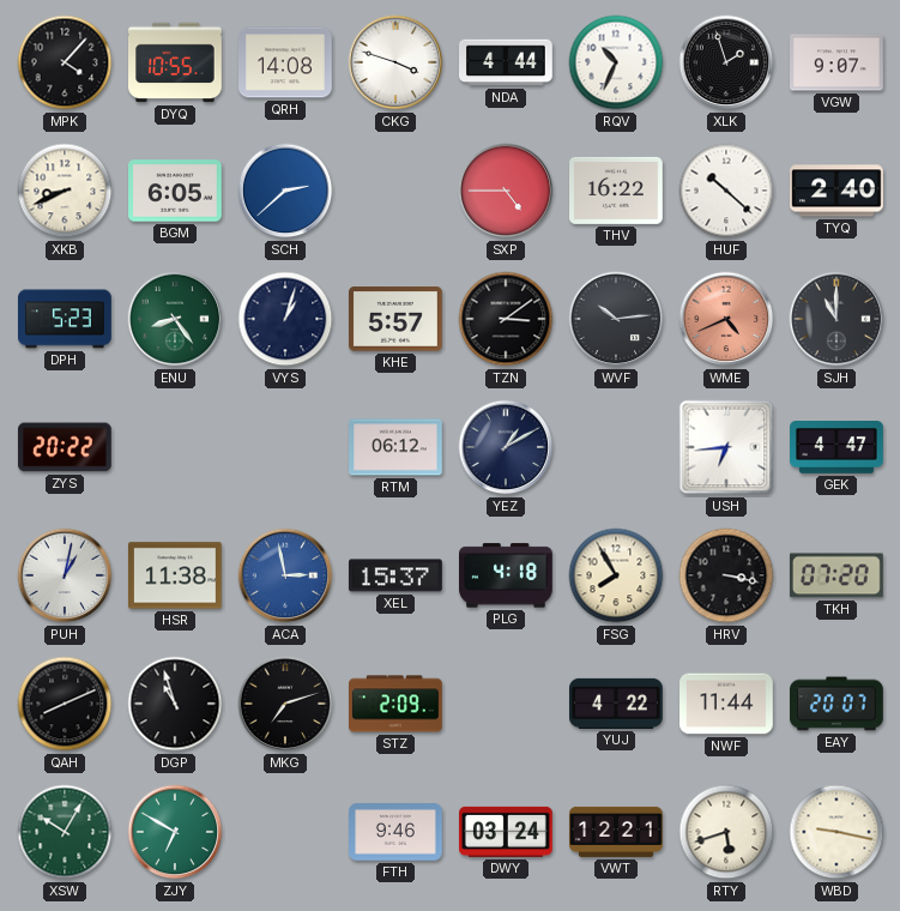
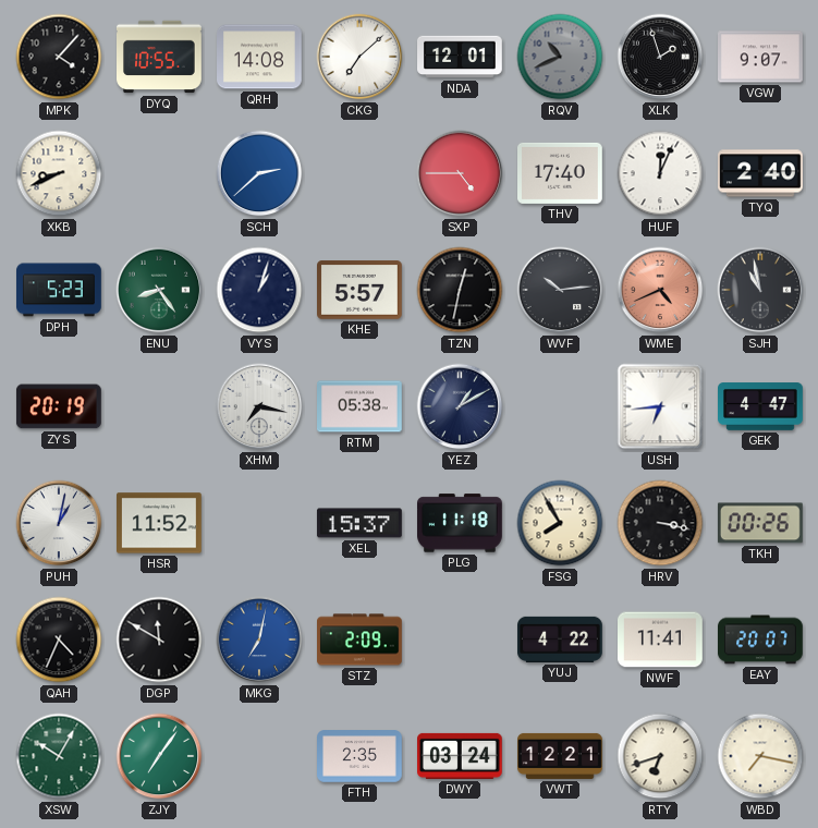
CKG: 3:48 -> 7:08
NDA: 4:44 -> 12:01
RQV: 10:34 -> 10:41
RQV dial: white -> grey
BGM: 6:05 -> none
THV: 16:22 -> 17:40
HUF: 10:22 -> 12:04
TZN: 3:09 -> 12:32
SJH: 11:00 -> 10:58
ZYS: 20:22 -> 20:19
XHM: none -> 7:17
RTM: 06:12 -> 05:38
HSR: 11:38 -> 11:52
ACA: 2:58 -> none
PLG: 4:18 -> 11:18
TKH: 07:20 -> 00:26
QAH: 8:11 -> 4:34
DGP: 10:57 -> 11:50
MKG: 7:12 -> 7:02
MKG dial: black -> blue
NWF: 11:44 -> 11:41
ZJY: 6:50 -> 7:06
FTH: 9:46 -> 2:35
RTY: 5:42 -> 6:42
WBD: 9:17 -> 7:17
